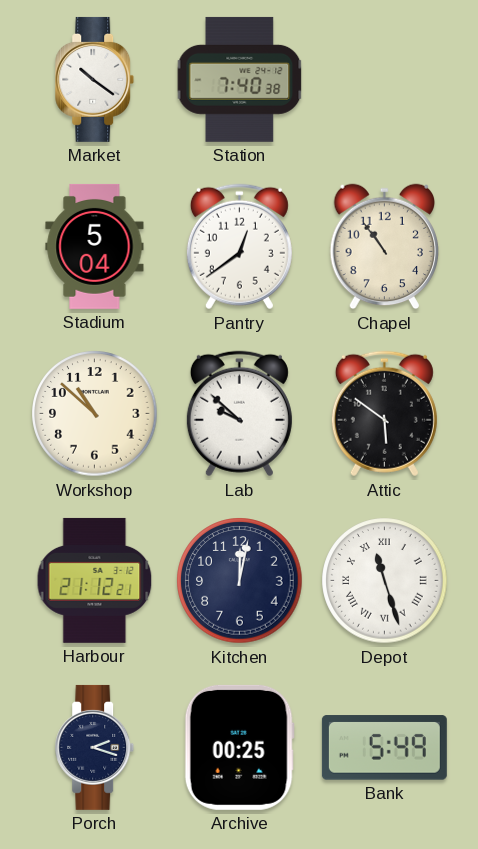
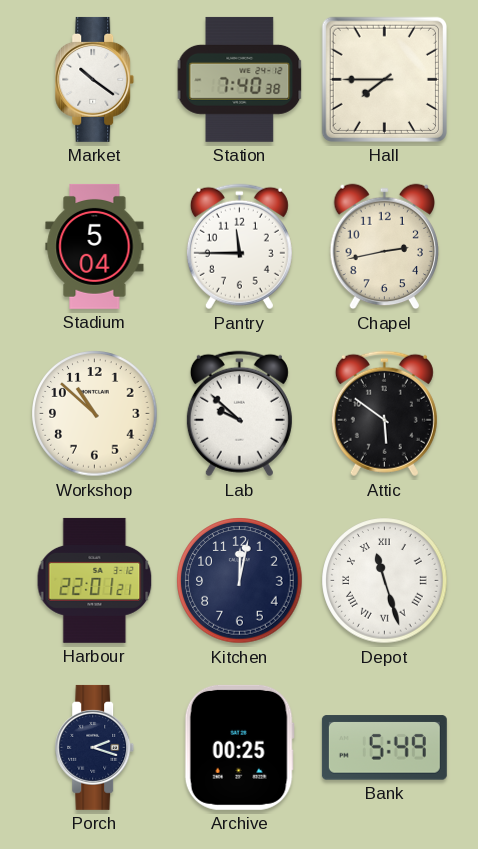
Hall: none -> 7:45
Pantry: 12:39 -> 11:45
Chapel: 10:54 -> 2:43
Harbour: 21:12 -> 22:01
